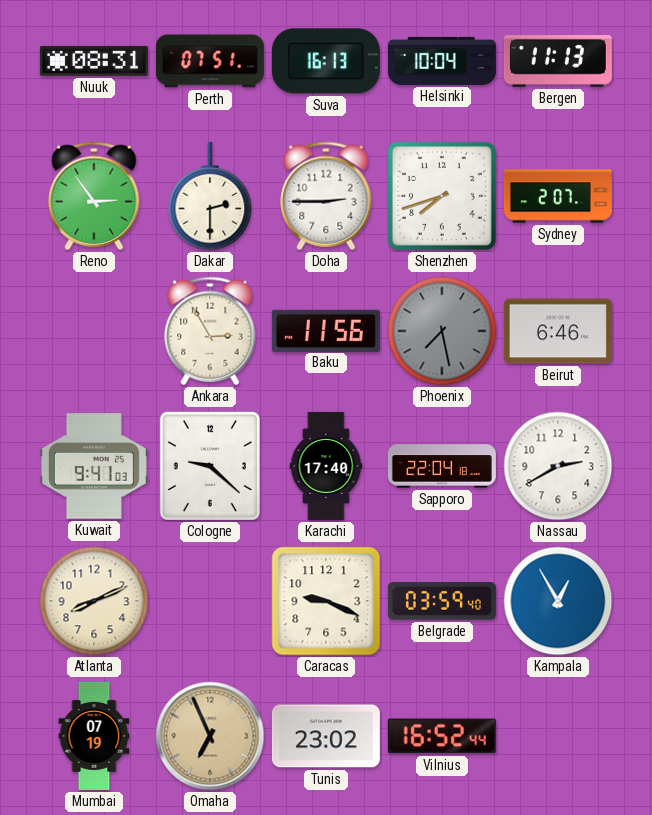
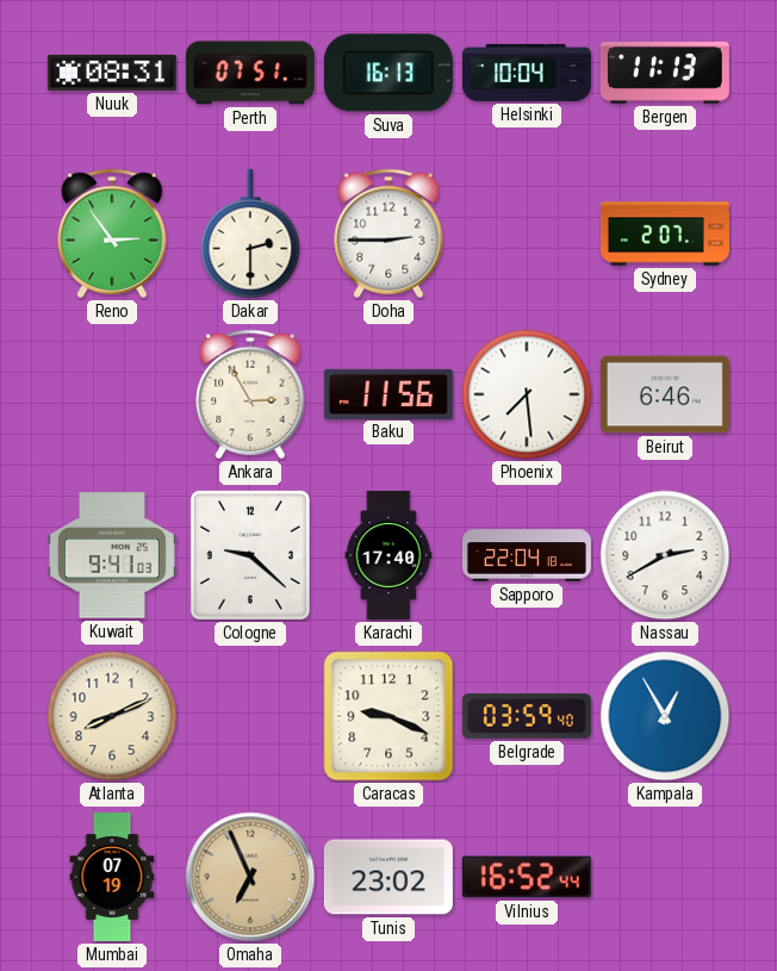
Shenzhen: 7:42 -> none
Phoenix: 7:28 -> 7:29
Phoenix dial: grey -> white
